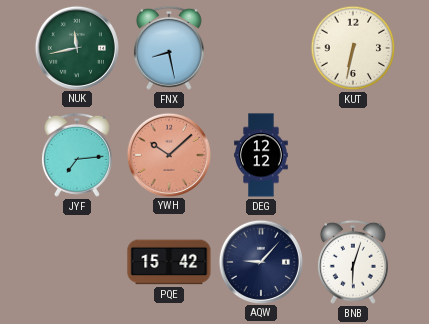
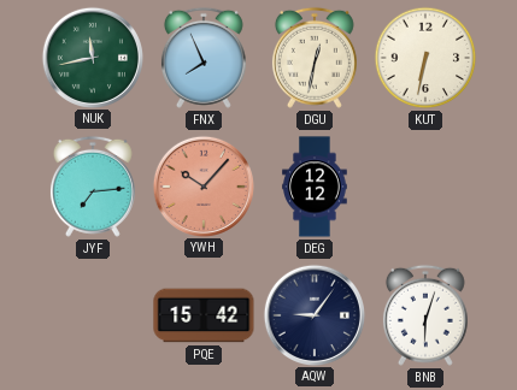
FNX: 8:28 -> 7:56
DGU: none -> 12:32
YWH: 10:08 -> 10:07
AQW: 9:07 -> 9:06
